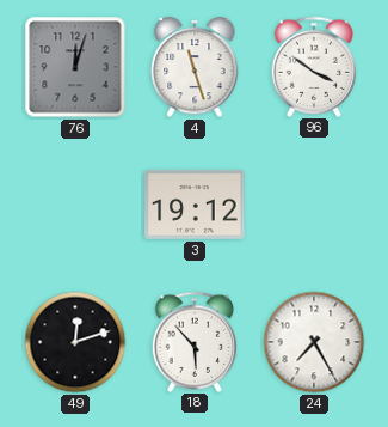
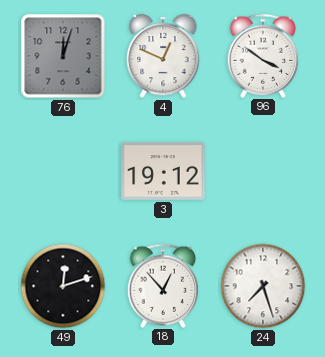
4: 11:27 -> 12:49
18: 5:53 -> 12:53
24: 7:25 -> 7:27
